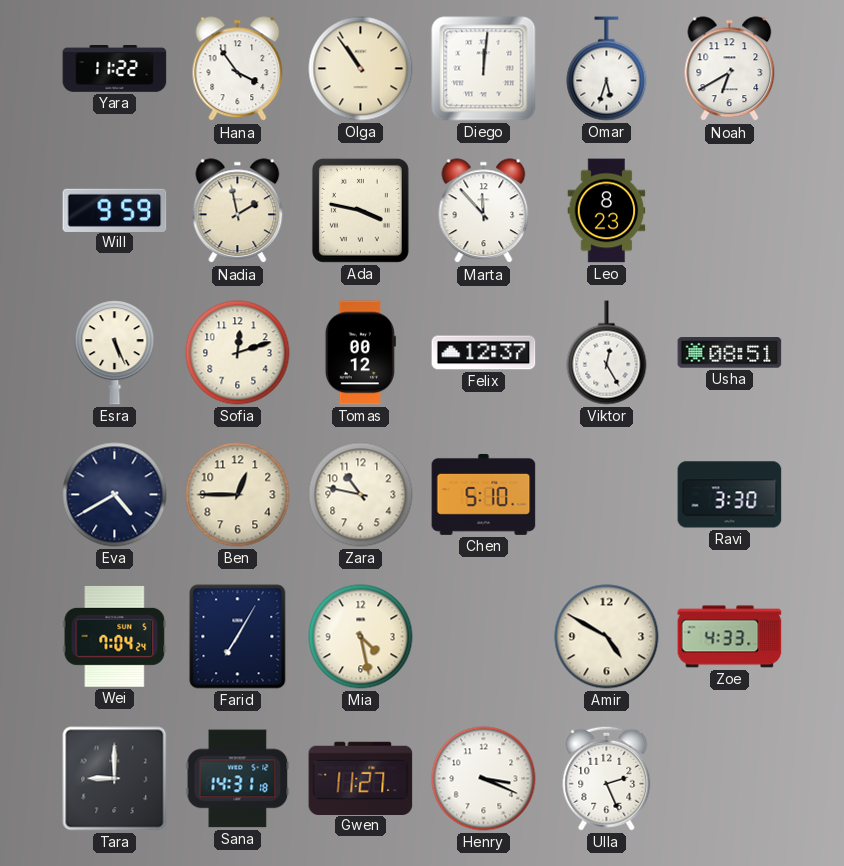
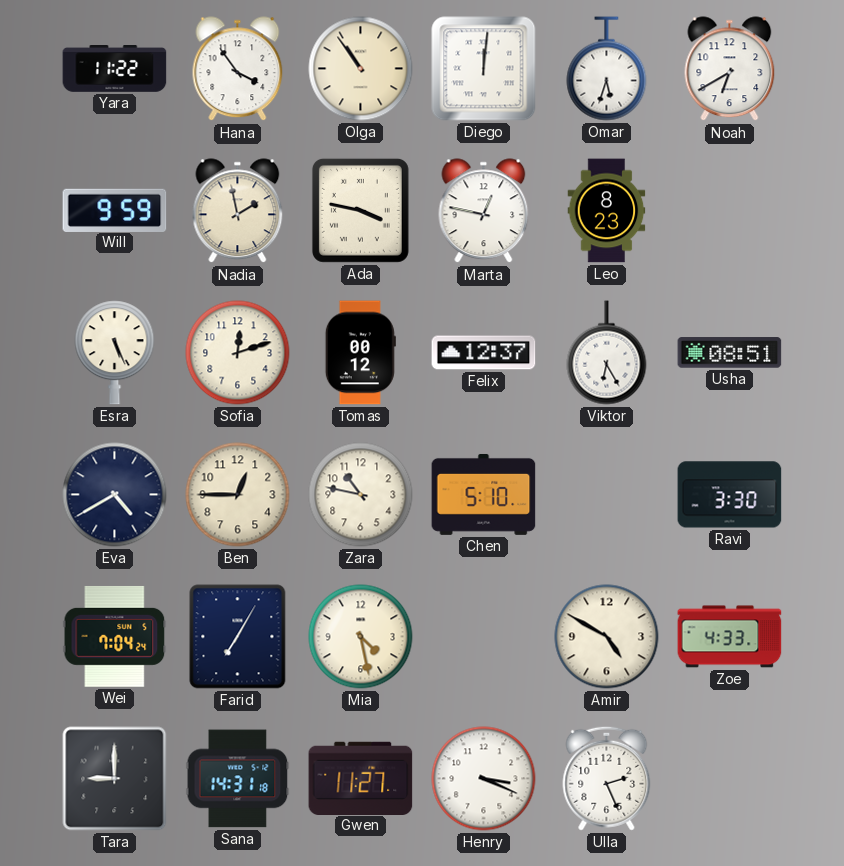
Marta: 11:53 -> 12:47
Viktor: 12:25 -> 6:25
